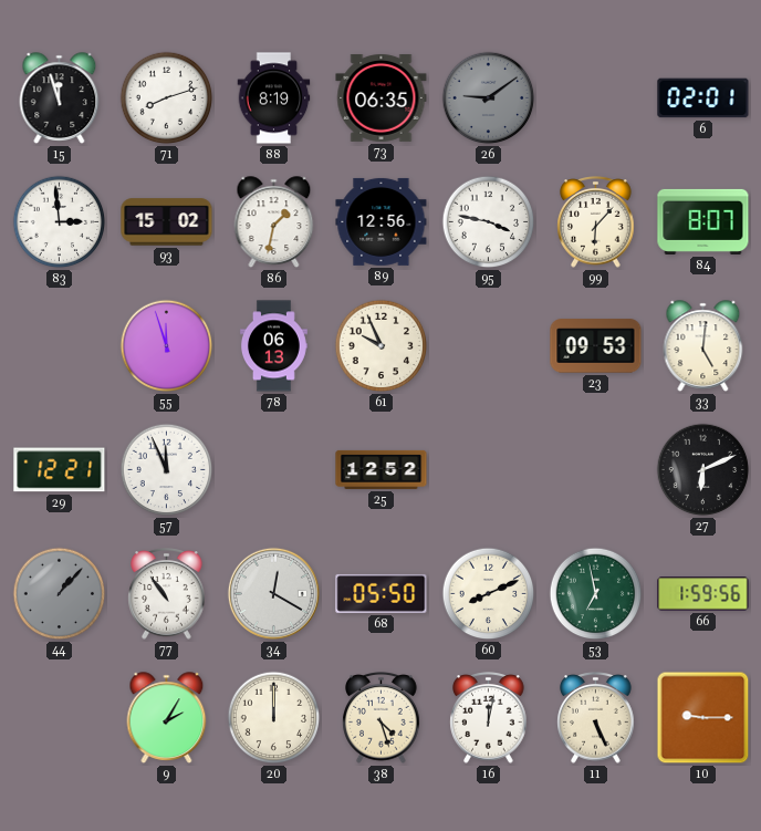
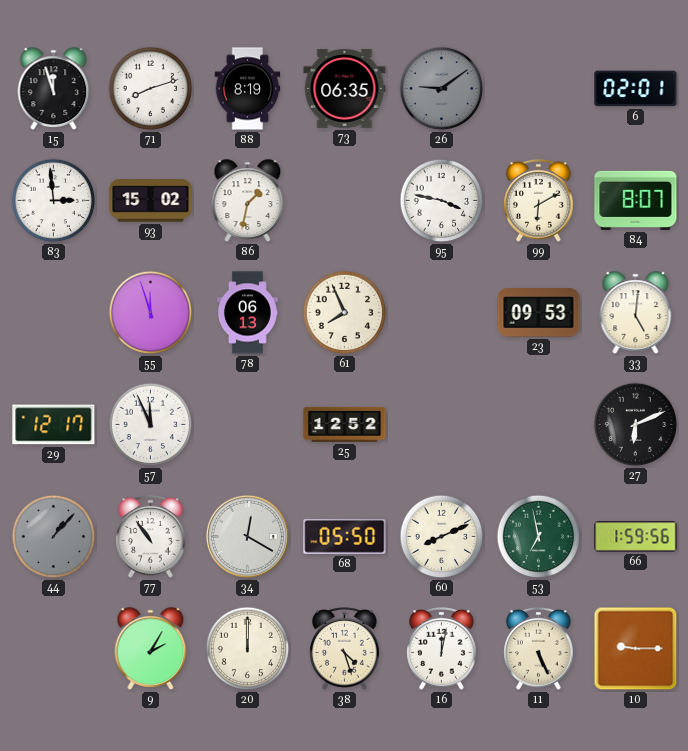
89: 12:56 -> none
99: 6:07 -> 6:10
61: 9:56 -> 7:56
29: 12:21 -> 12:17
